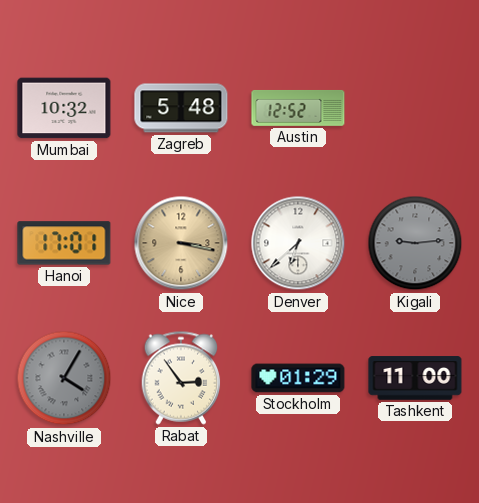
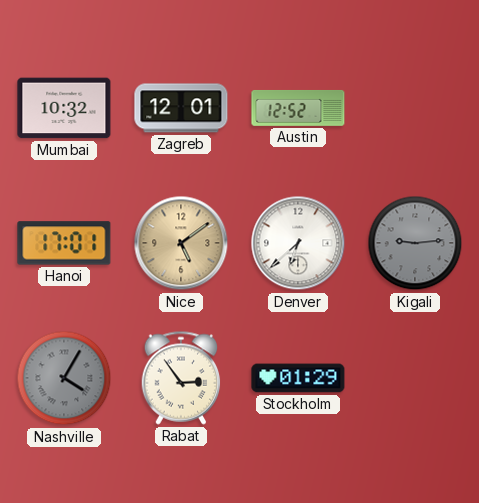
Zagreb: 5:48 -> 12:01
Nice: 3:17 -> 5:09
Tashkent: 11:00 -> none
